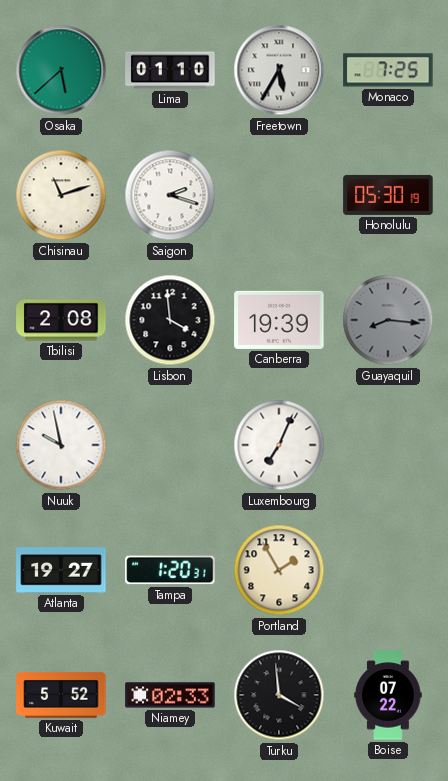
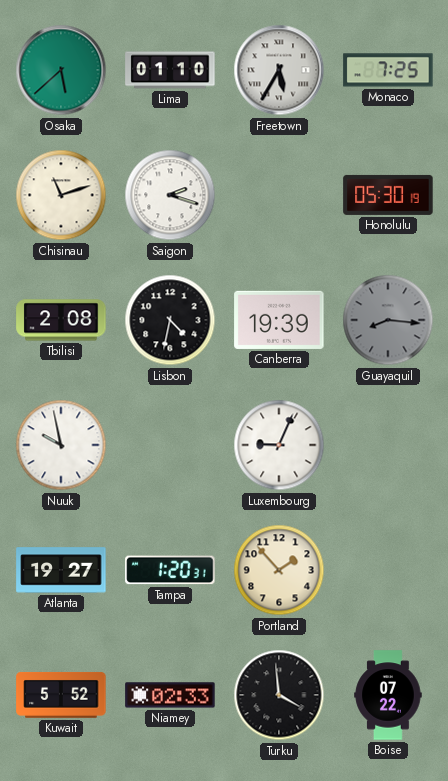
Lisbon: 3:59 -> 4:32
Luxembourg: 7:04 -> 9:04
Portland: 1:55 -> 1:53
